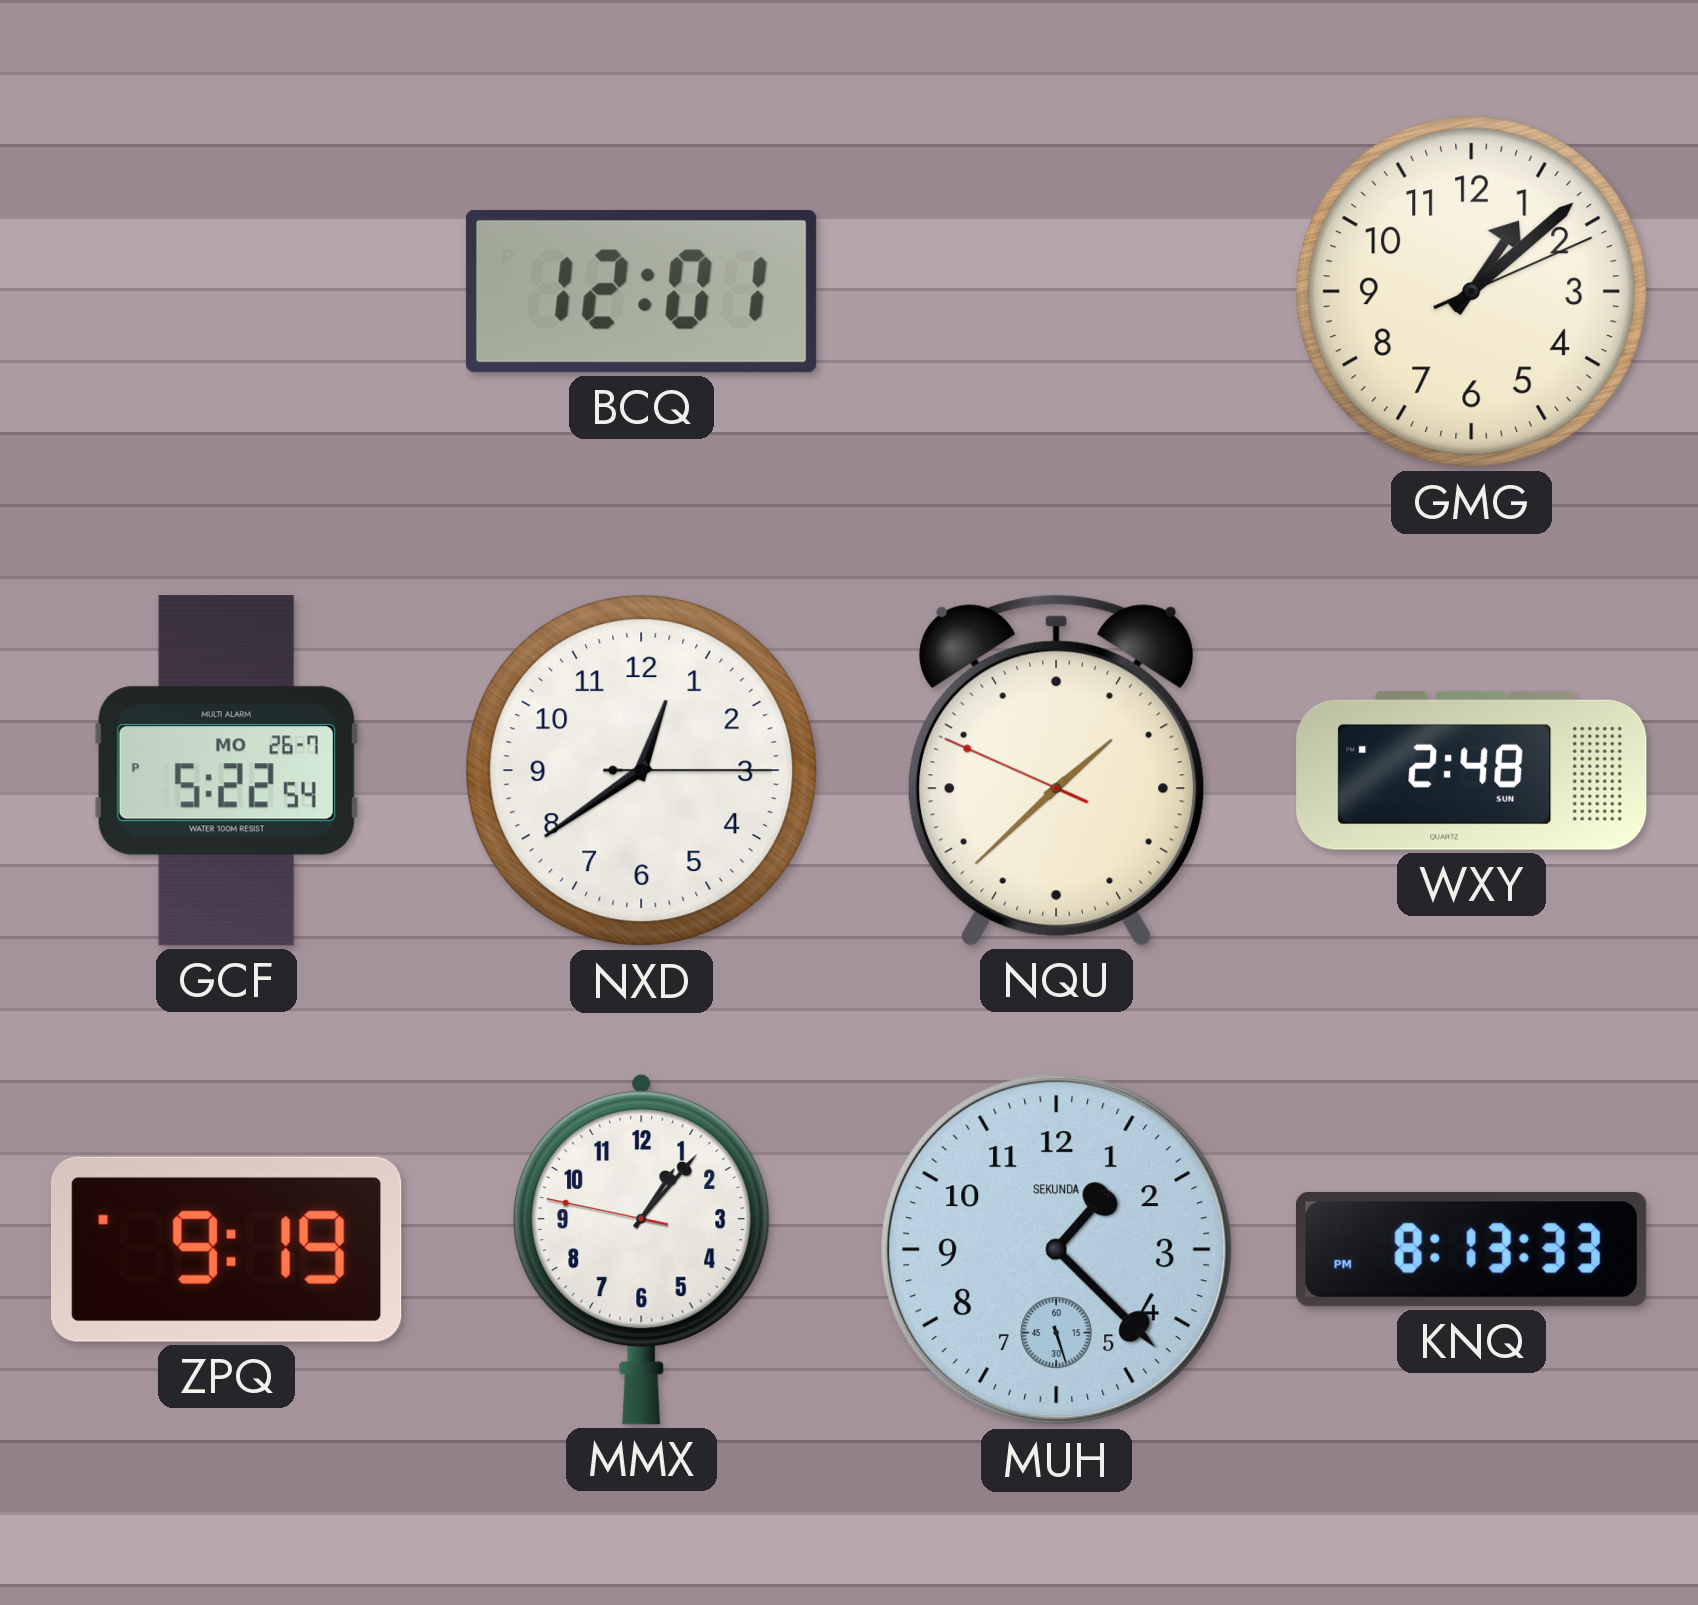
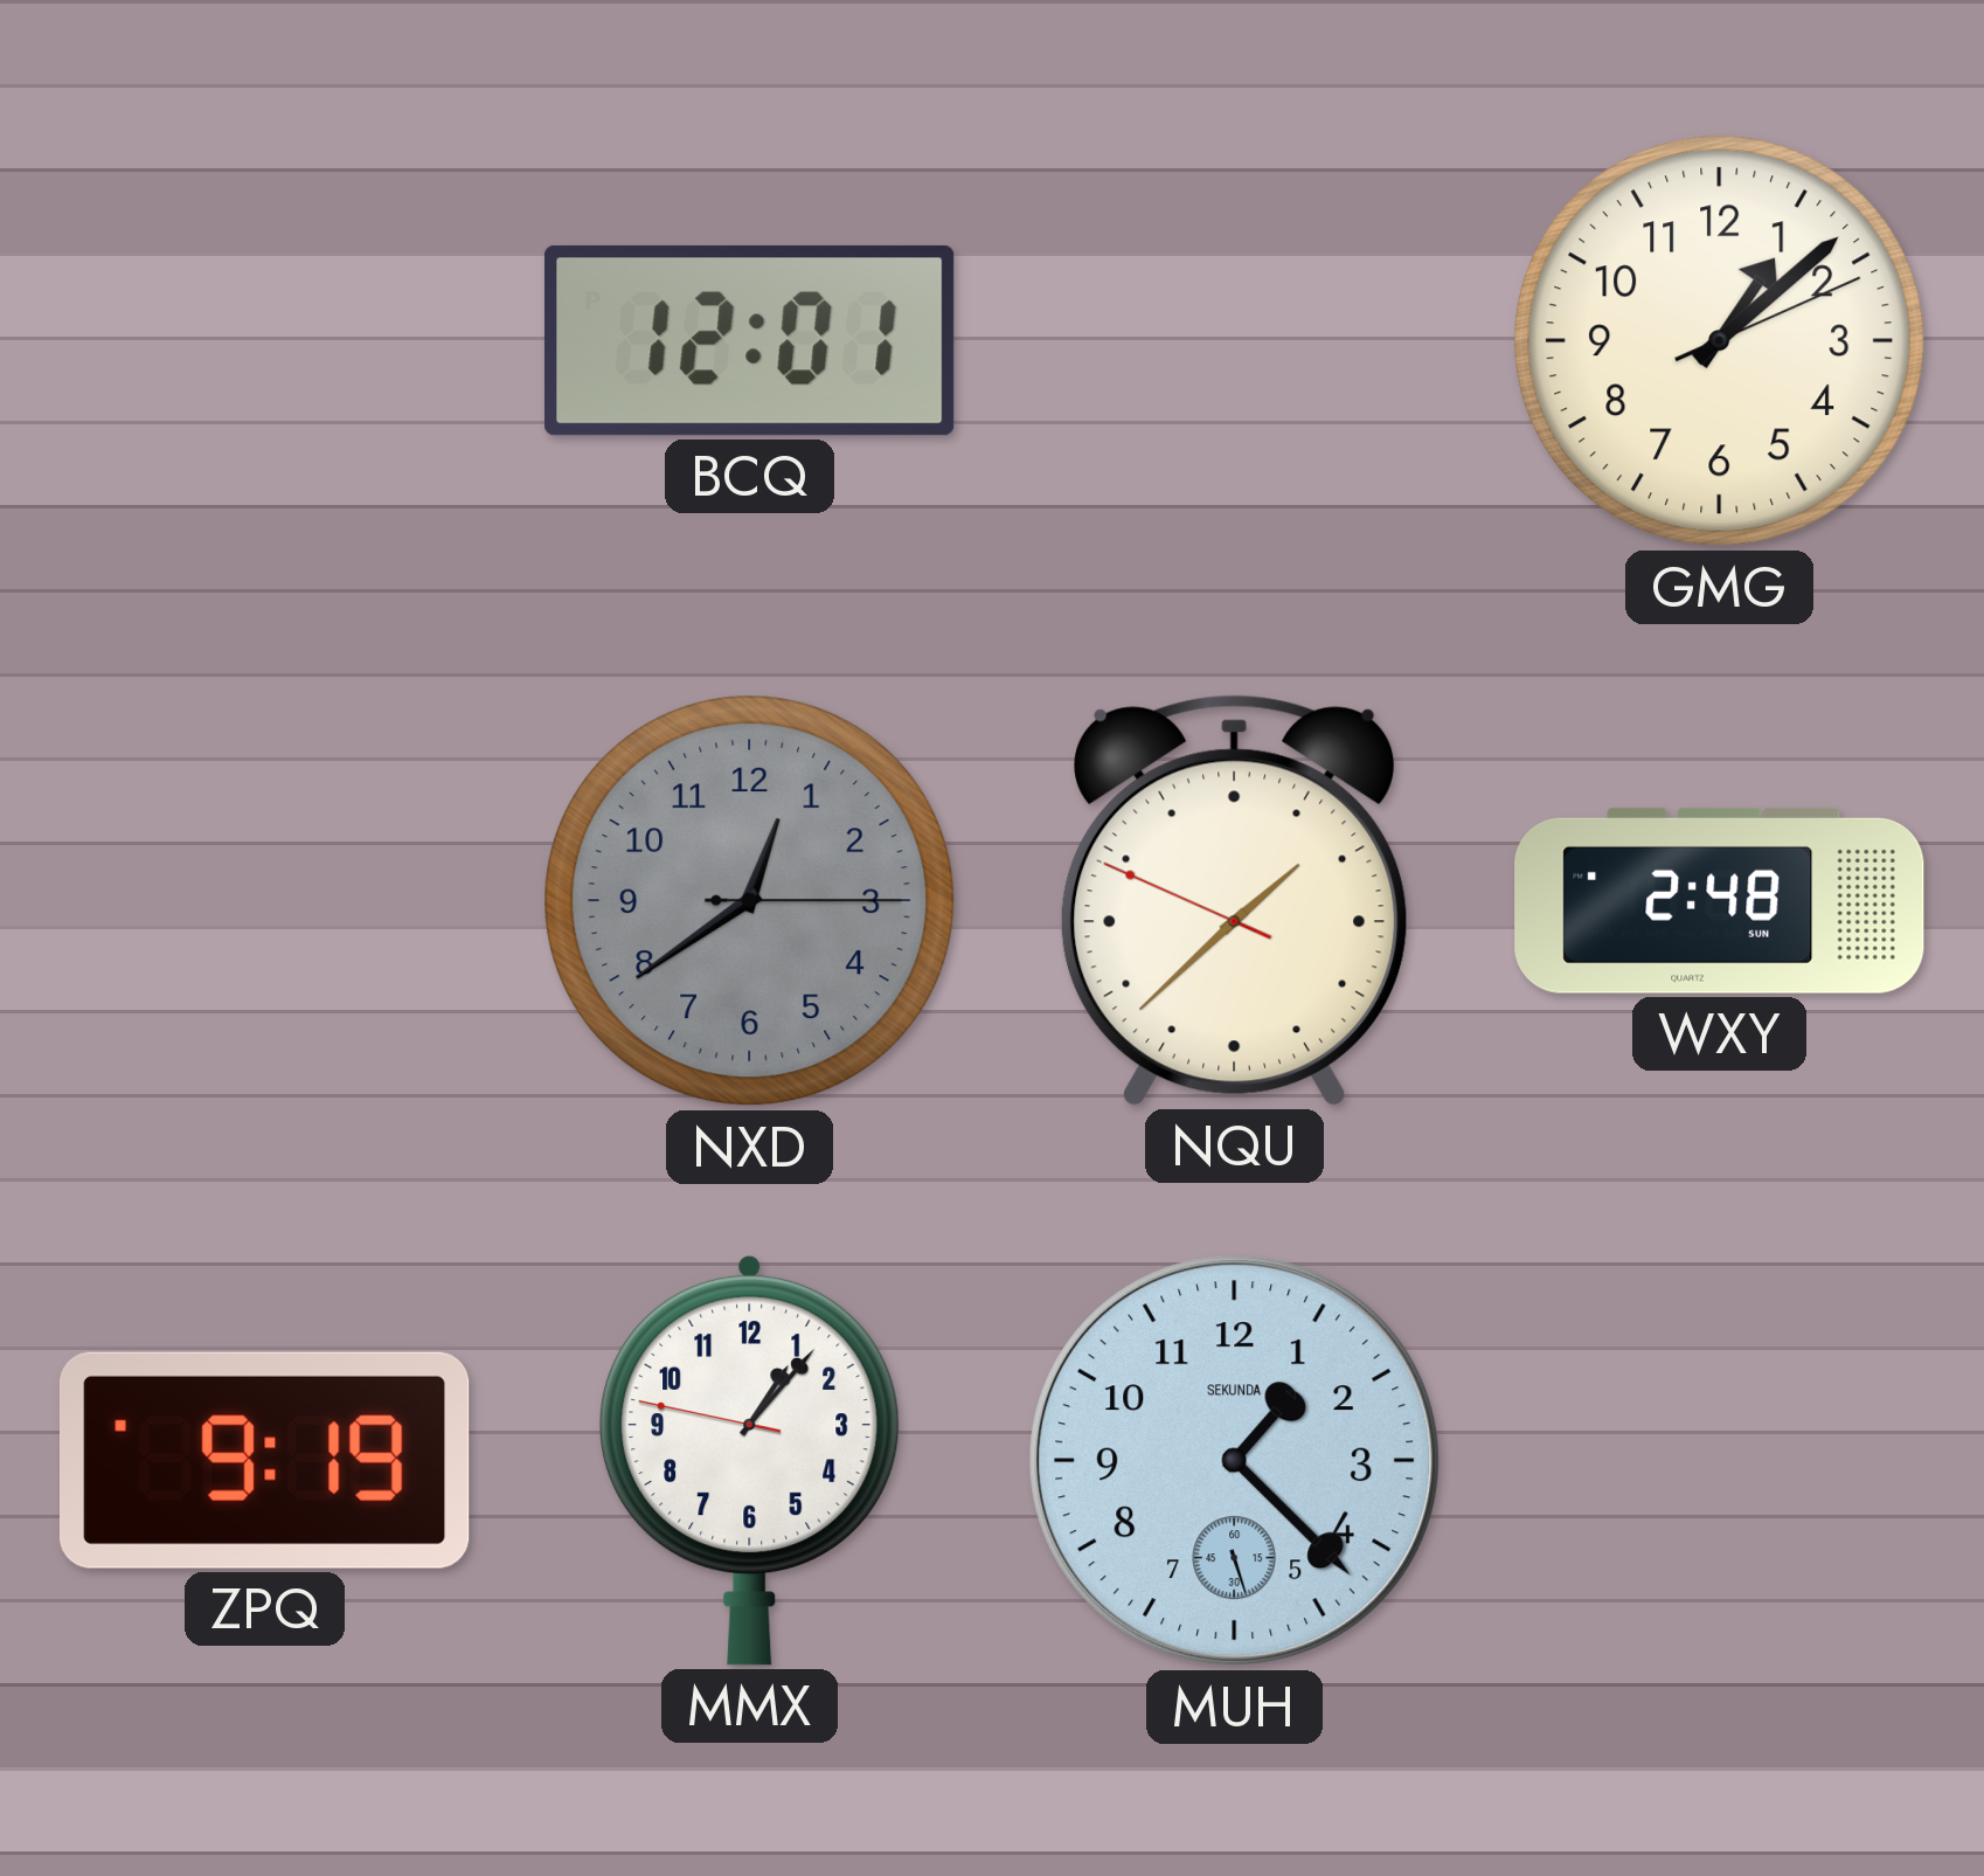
GCF: 5:22 -> none
NXD dial: white -> grey
KNQ: 8:13 -> none
